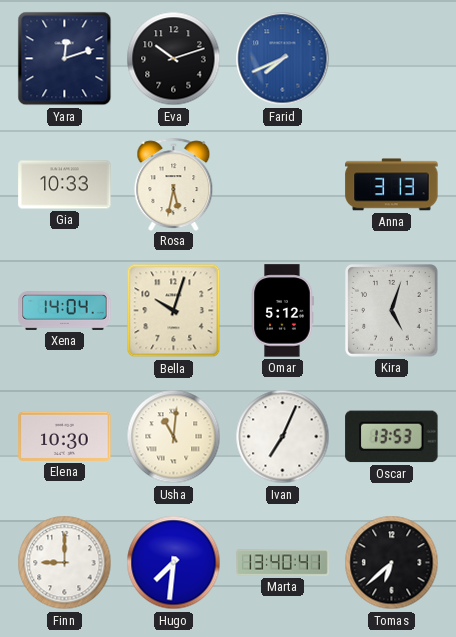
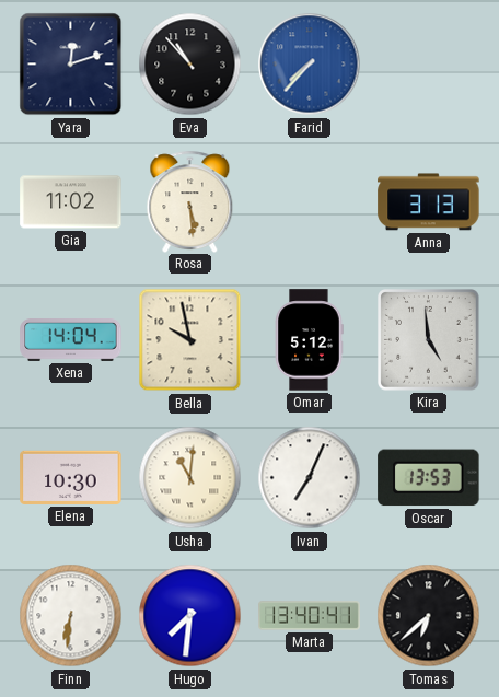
Eva: 10:12 -> 10:53
Farid: 7:41 -> 7:37
Gia: 10:33 -> 11:02
Rosa: 5:32 -> 5:29
Bella: 10:03 -> 9:58
Kira: 5:03 -> 4:59
Finn: 9:00 -> 6:31
